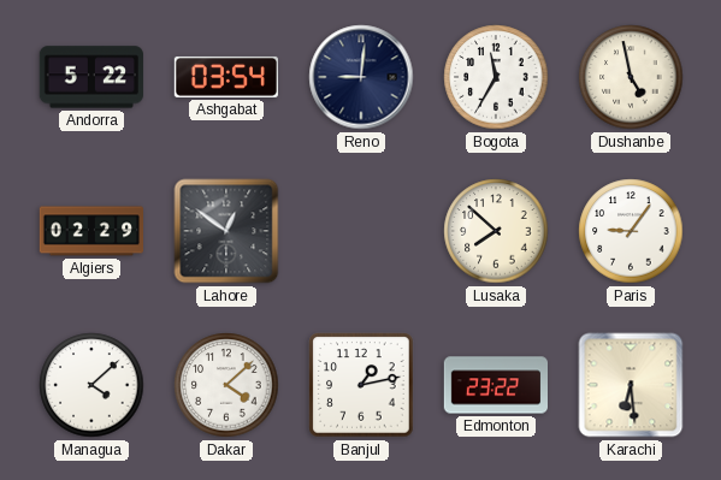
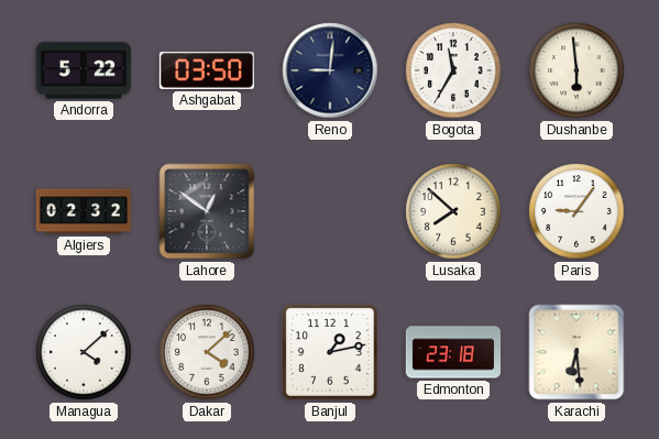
Ashgabat: 03:54 -> 03:50
Dushanbe: 4:58 -> 5:59
Algiers: 02:29 -> 02:32
Edmonton: 23:22 -> 23:18
